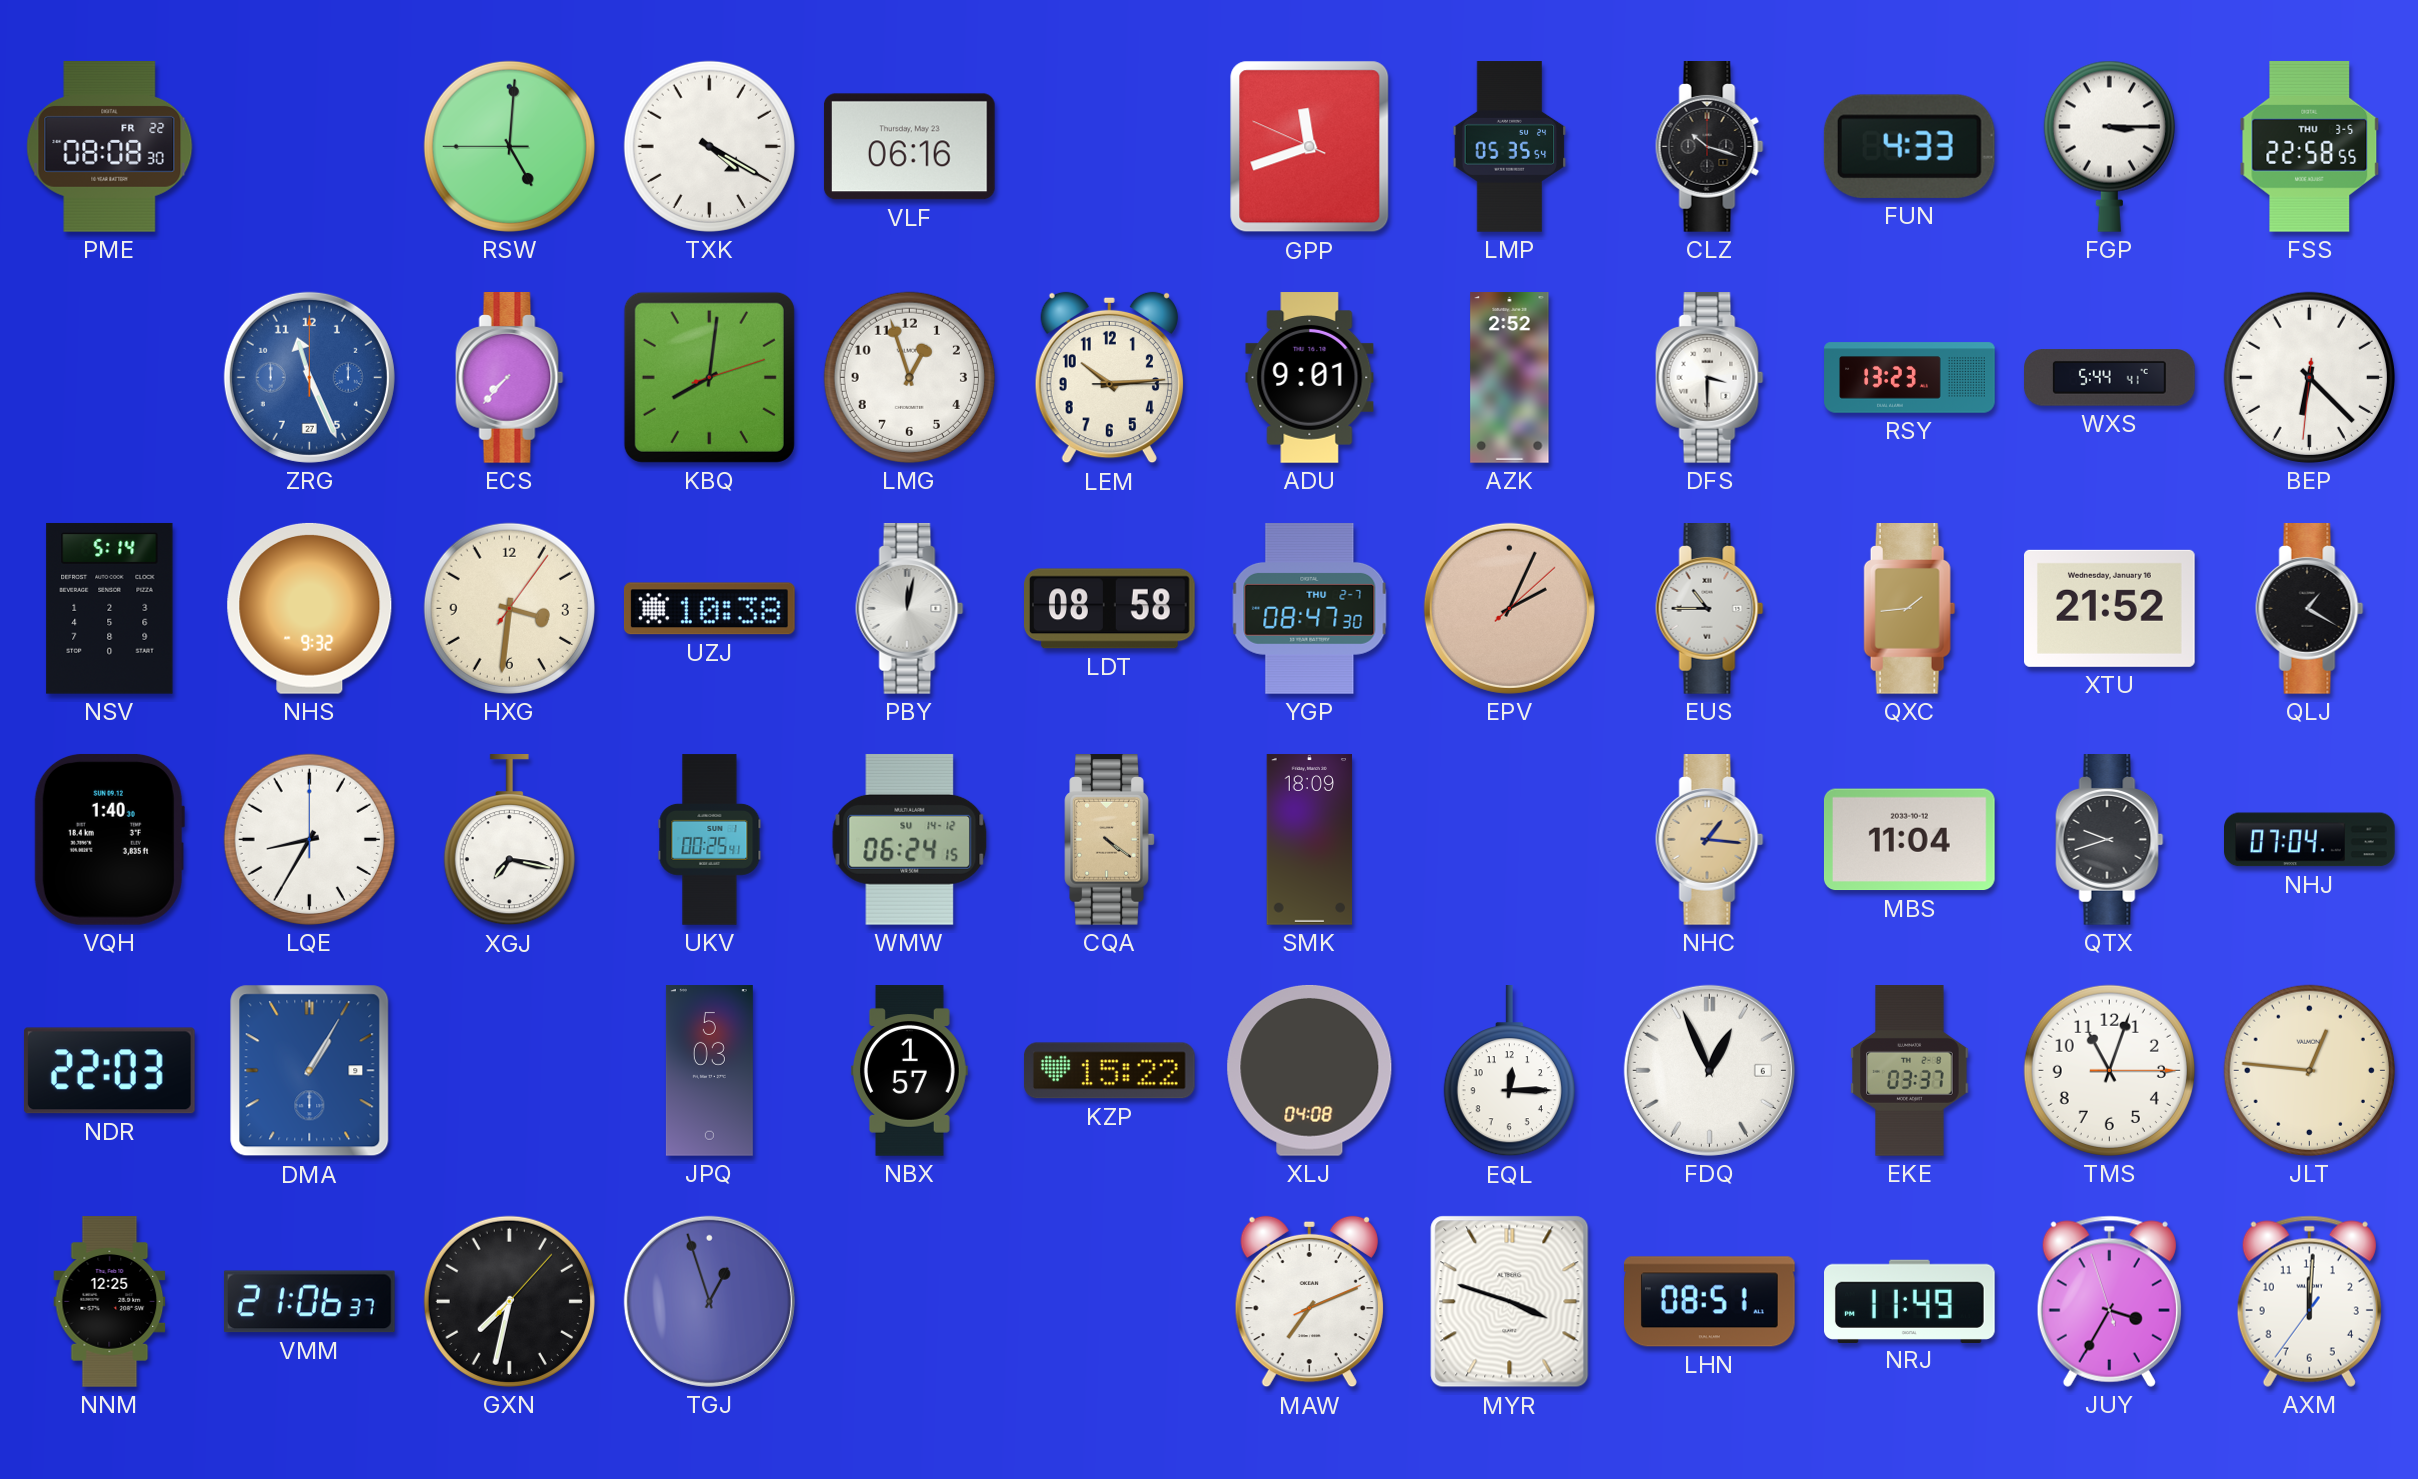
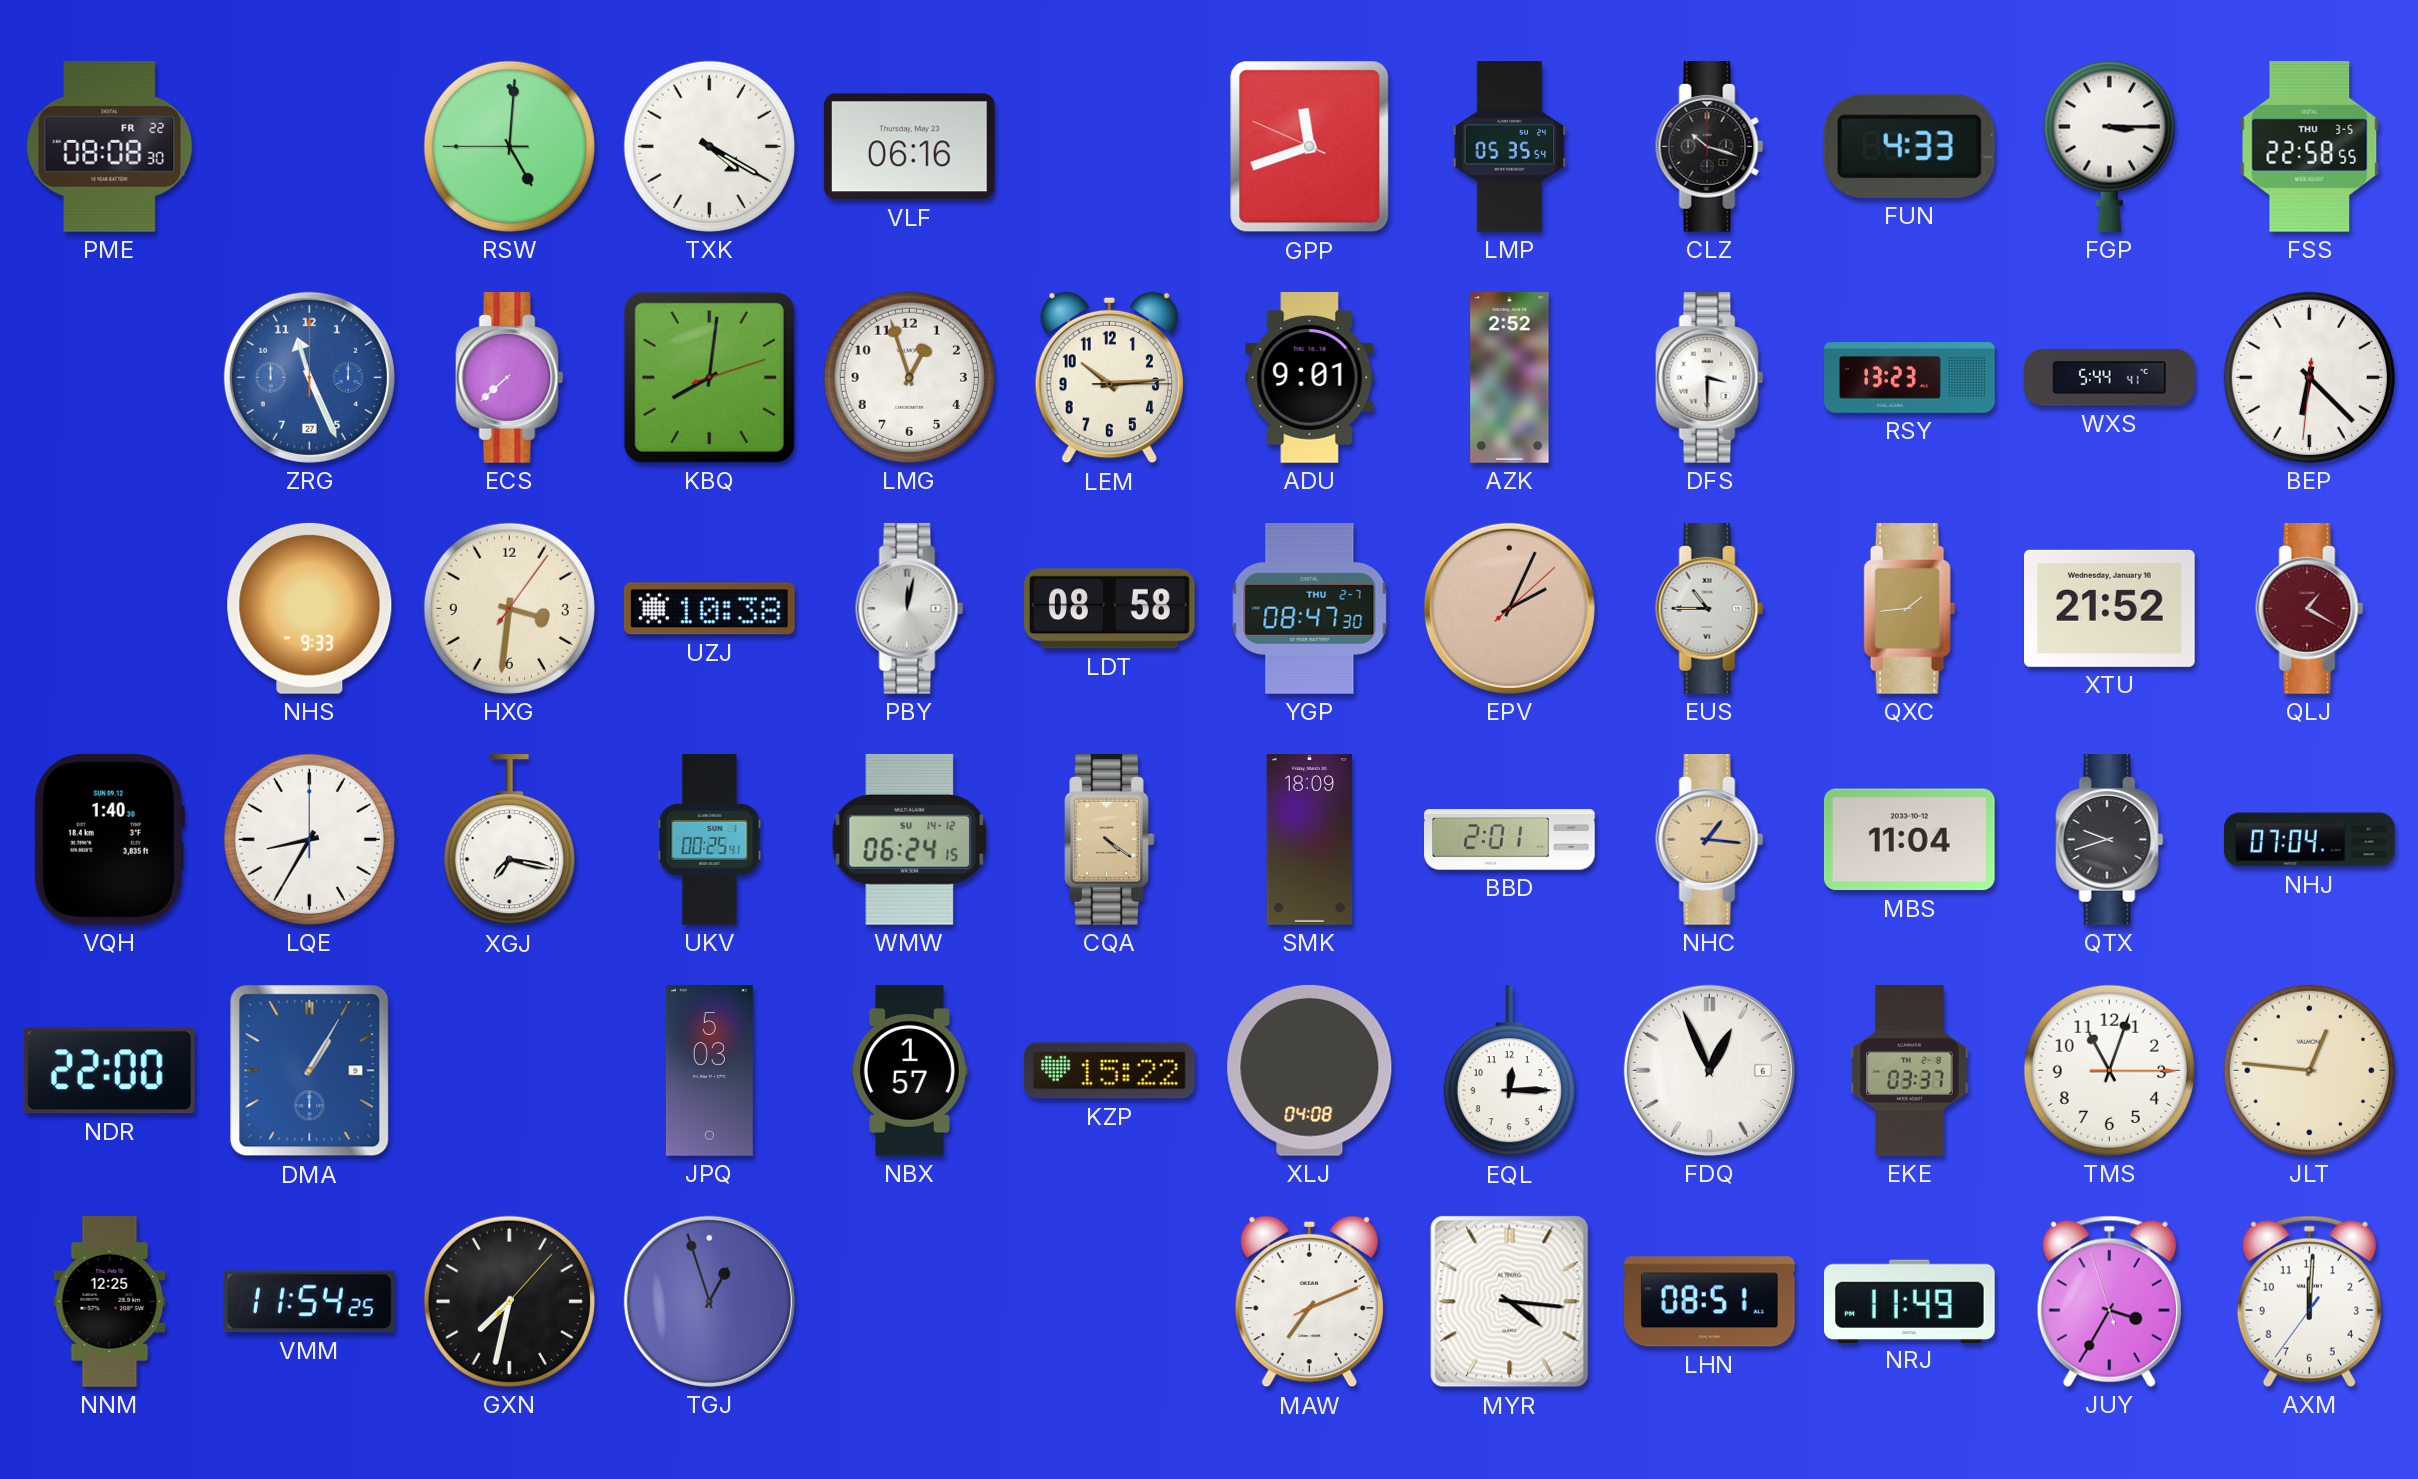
ECS: 7:37 -> 7:38
NSV: 5:14 -> none
NHS: 9:32 -> 9:33
QLJ dial: black -> burgundy
BBD: none -> 2:01
NDR: 22:03 -> 22:00
VMM: 21:06 -> 11:54
MYR: 3:48 -> 4:16
